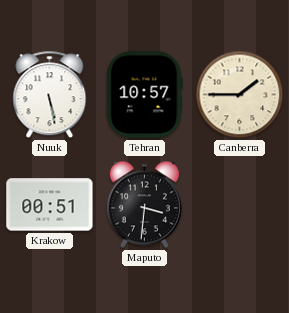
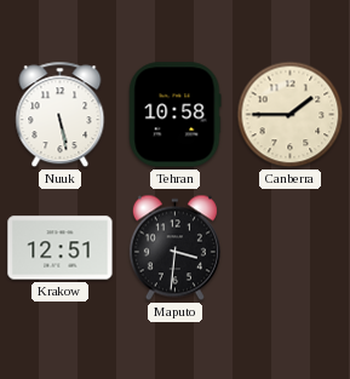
Tehran: 10:57 -> 10:58
Krakow: 00:51 -> 12:51
